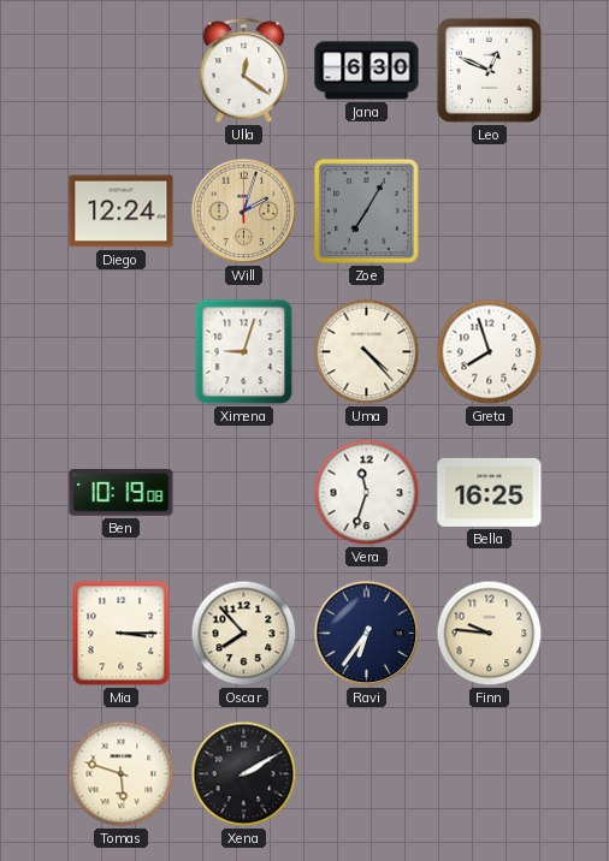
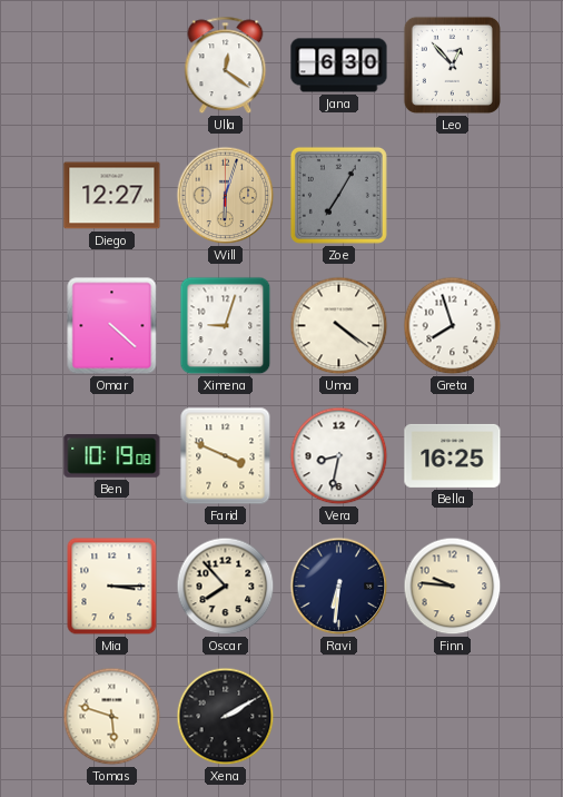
Leo: 12:49 -> 12:53
Diego: 12:24 -> 12:27
Will: 2:03 -> 6:03
Omar: none -> 4:22
Uma: 4:23 -> 4:21
Farid: none -> 3:49
Vera: 11:33 -> 8:32
Ravi: 6:36 -> 6:31
